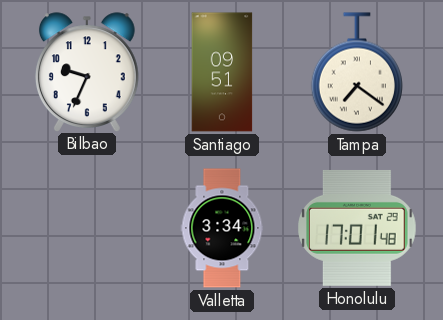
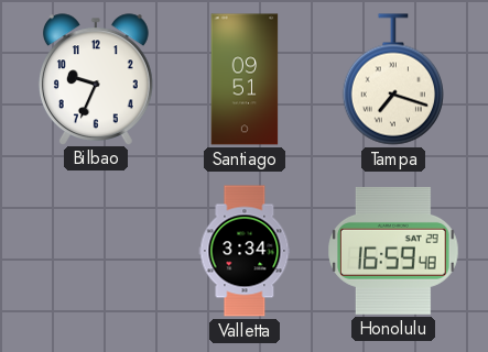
Tampa: 7:21 -> 7:18
Honolulu: 17:01 -> 16:59
